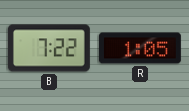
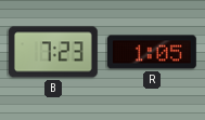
B: 7:22 -> 7:23
